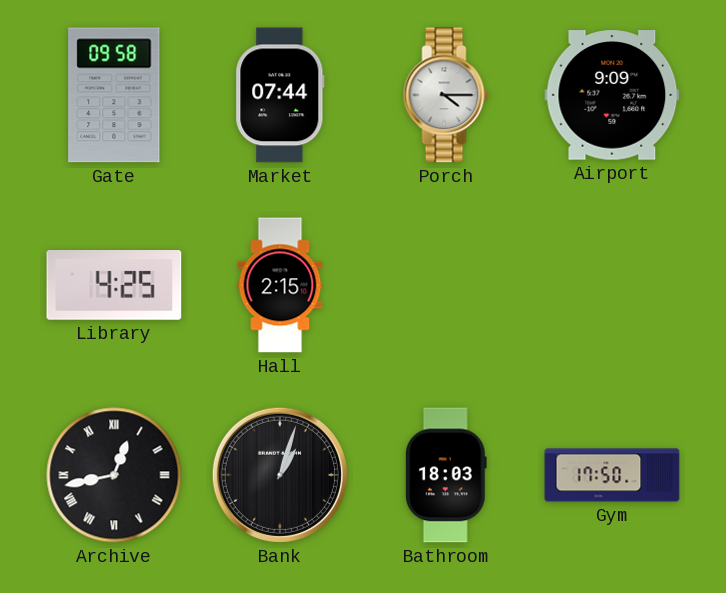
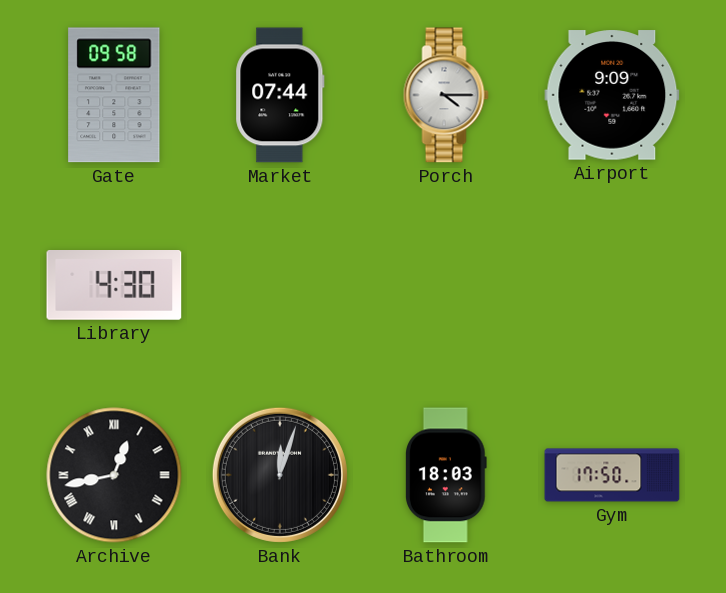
Library: 4:25 -> 4:30
Hall: 2:15 -> none
Bank: 1:03 -> 12:03
